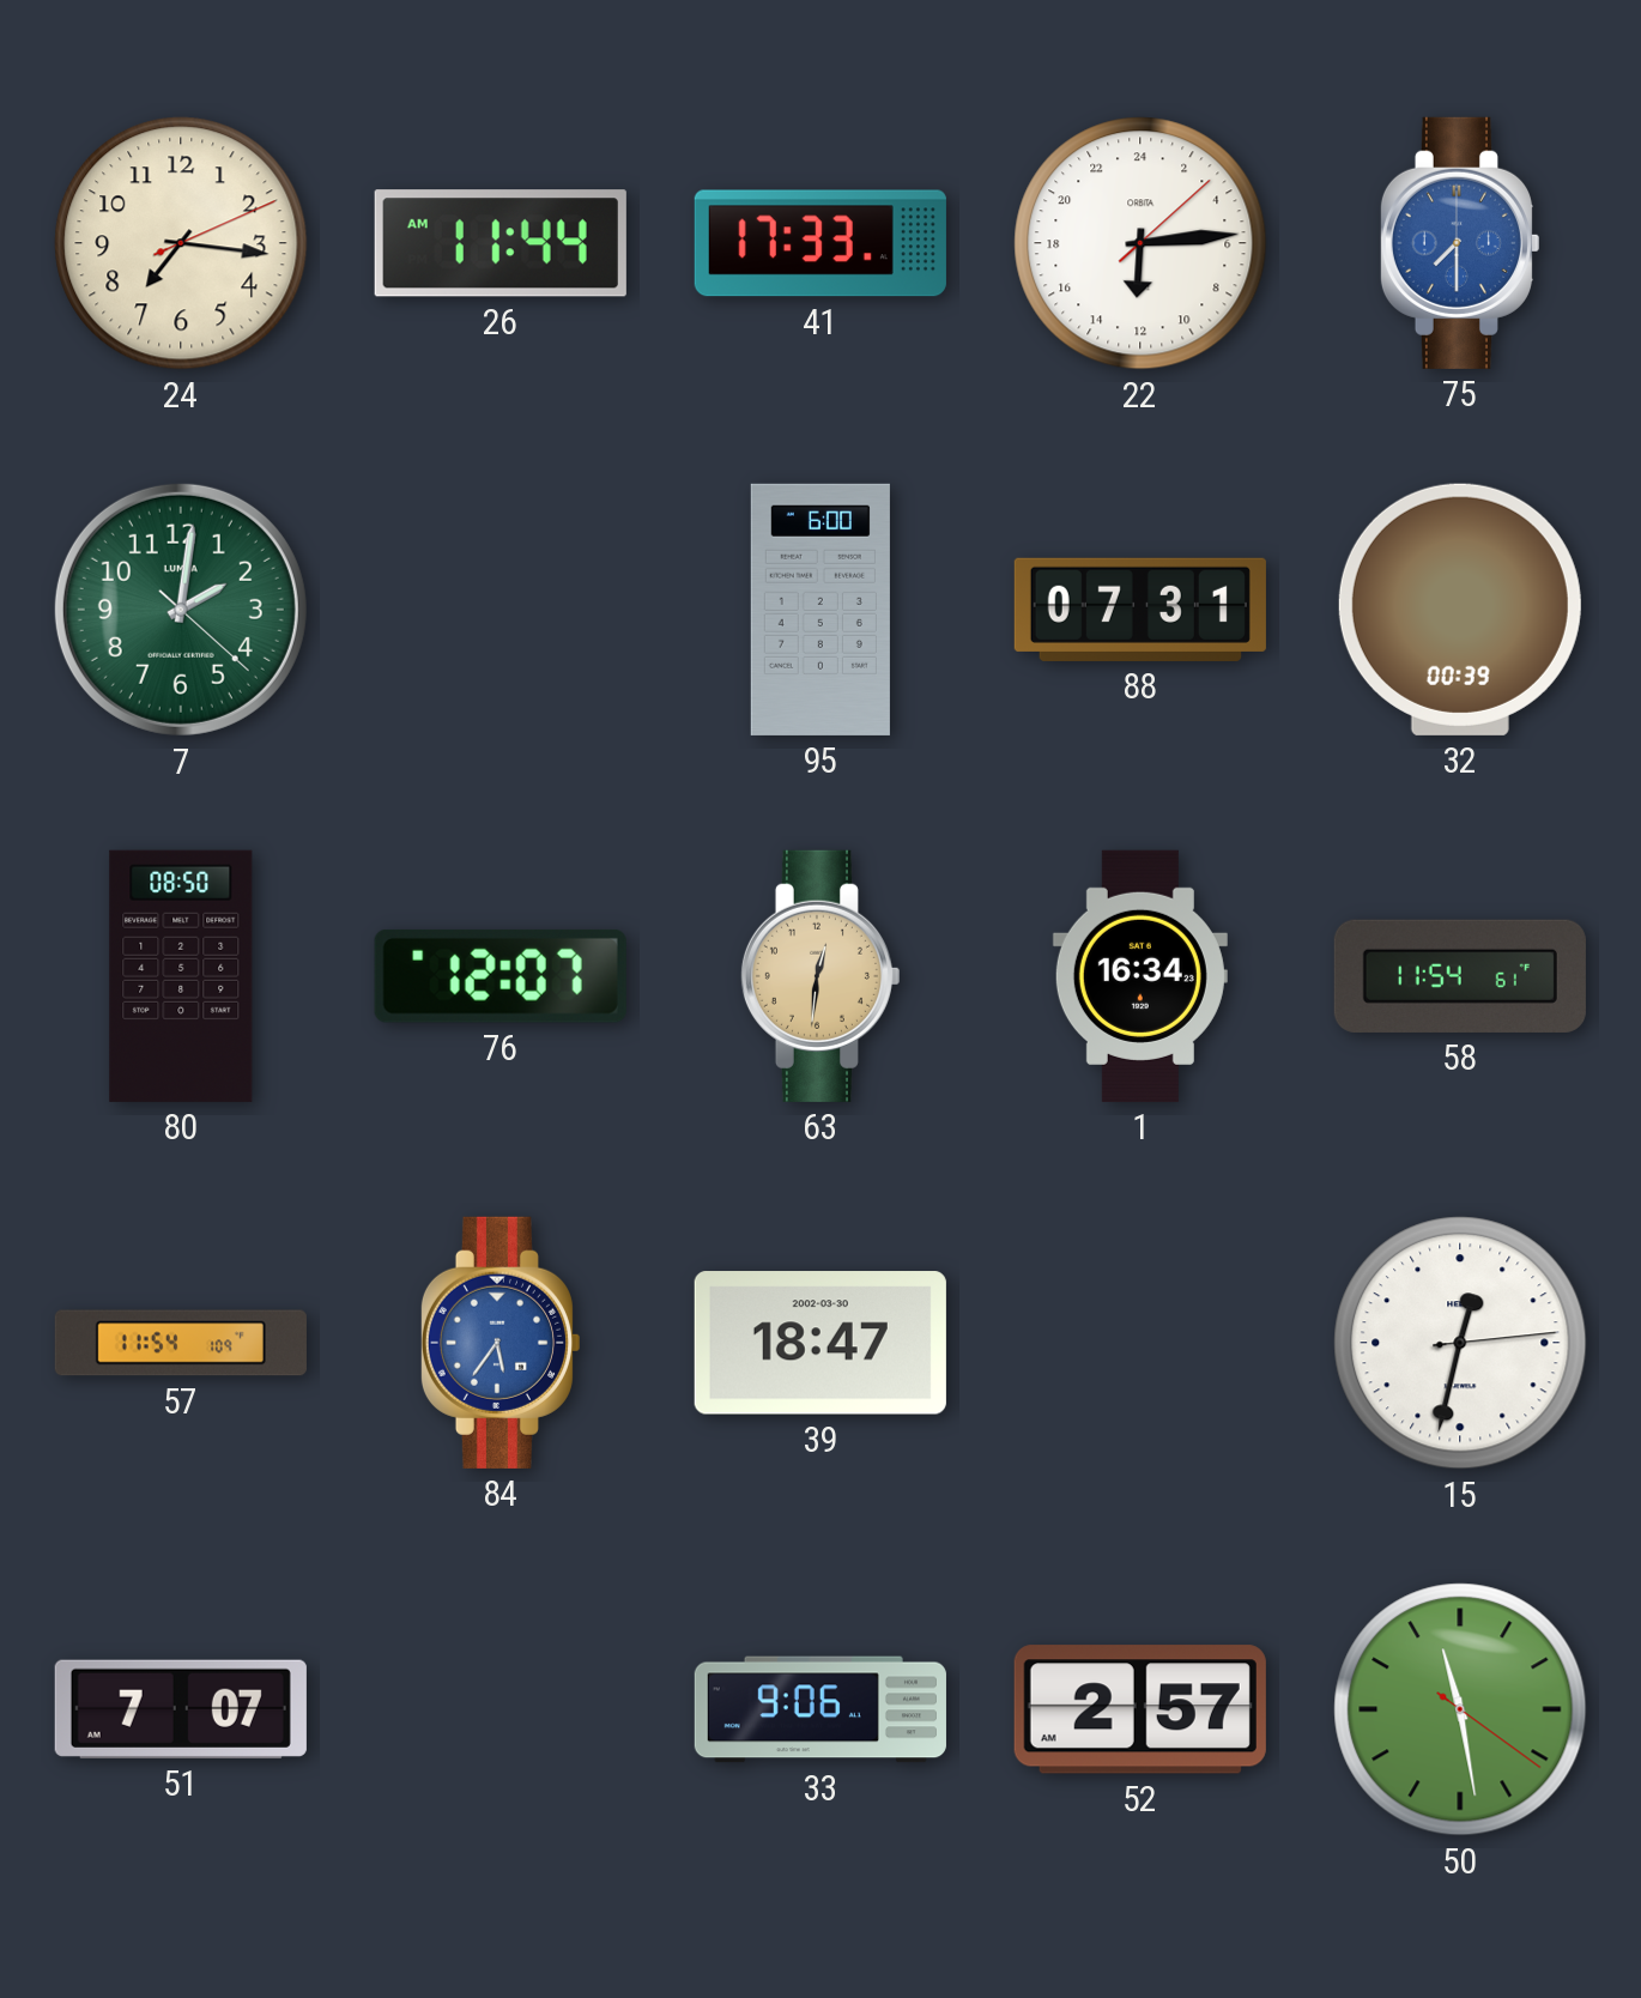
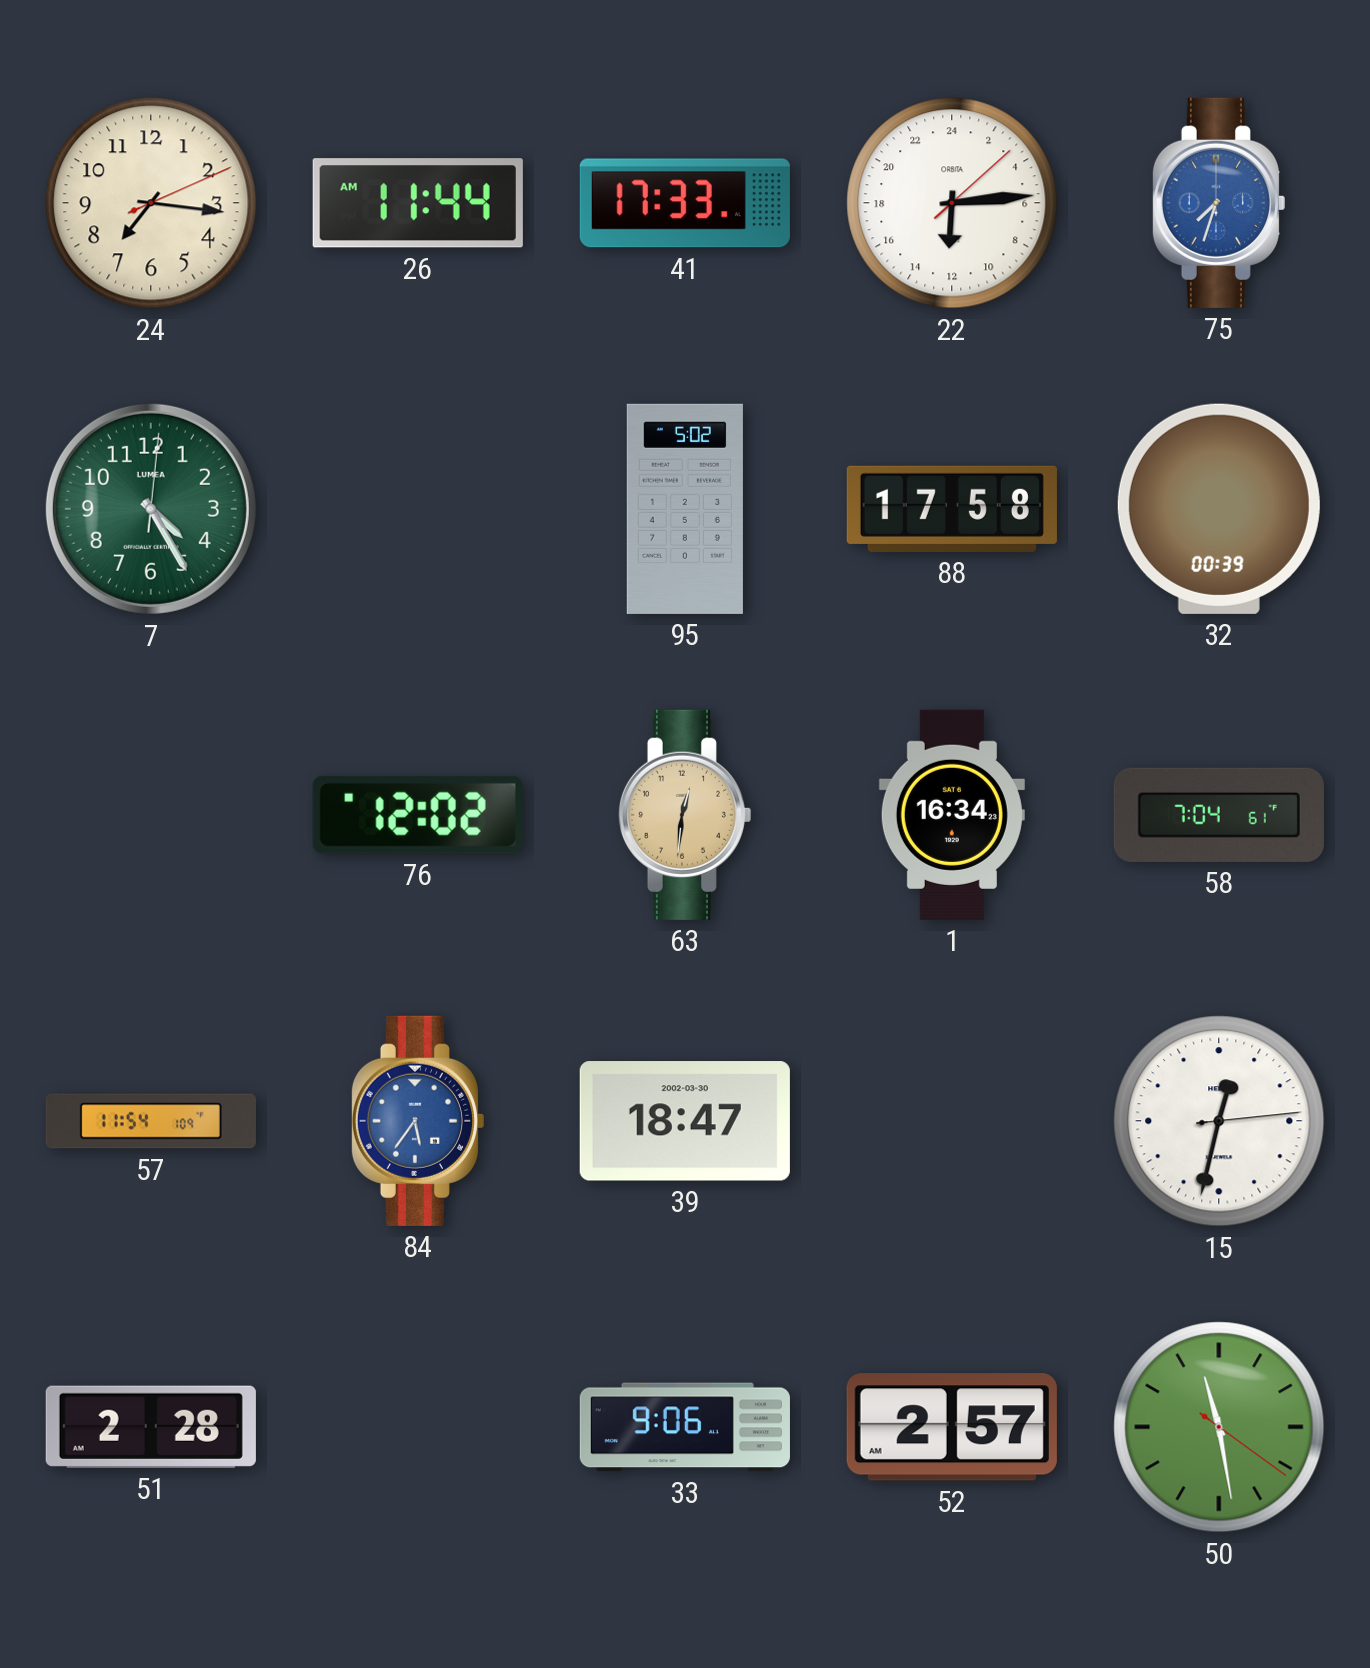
75: 7:30 -> 7:33
7: 2:01 -> 4:25
95: 6:00 -> 5:02
88: 07:31 -> 17:58
80: 08:50 -> none
76: 12:07 -> 12:02
58: 11:54 -> 7:04
51: 7:07 -> 2:28
